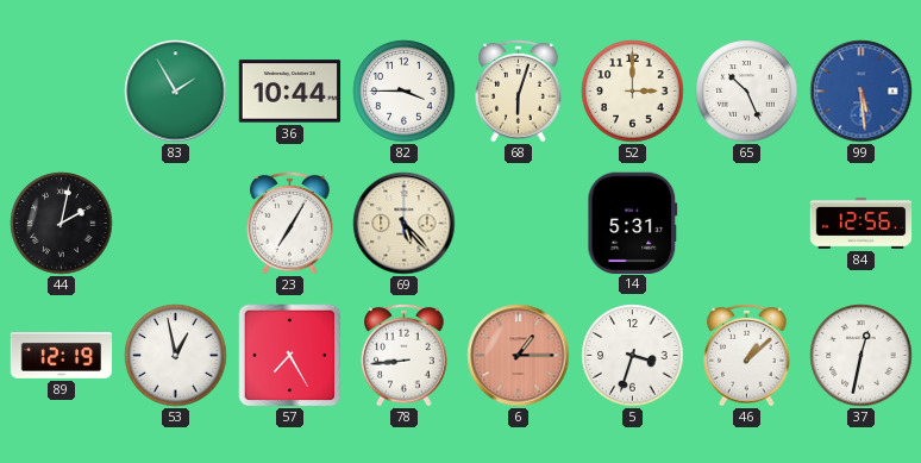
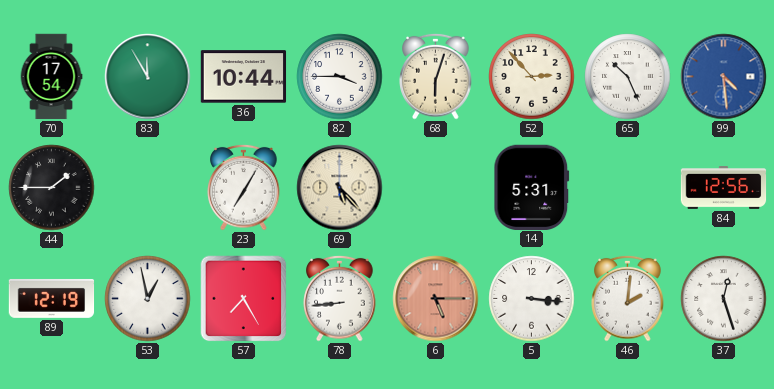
70: none -> 17:54
83: 1:55 -> 11:55
52: 3:00 -> 2:53
99: 5:29 -> 4:29
44: 2:02 -> 1:45
6: 1:15 -> 5:15
5: 3:33 -> 3:16
46: 1:08 -> 2:01
37: 12:32 -> 12:27
